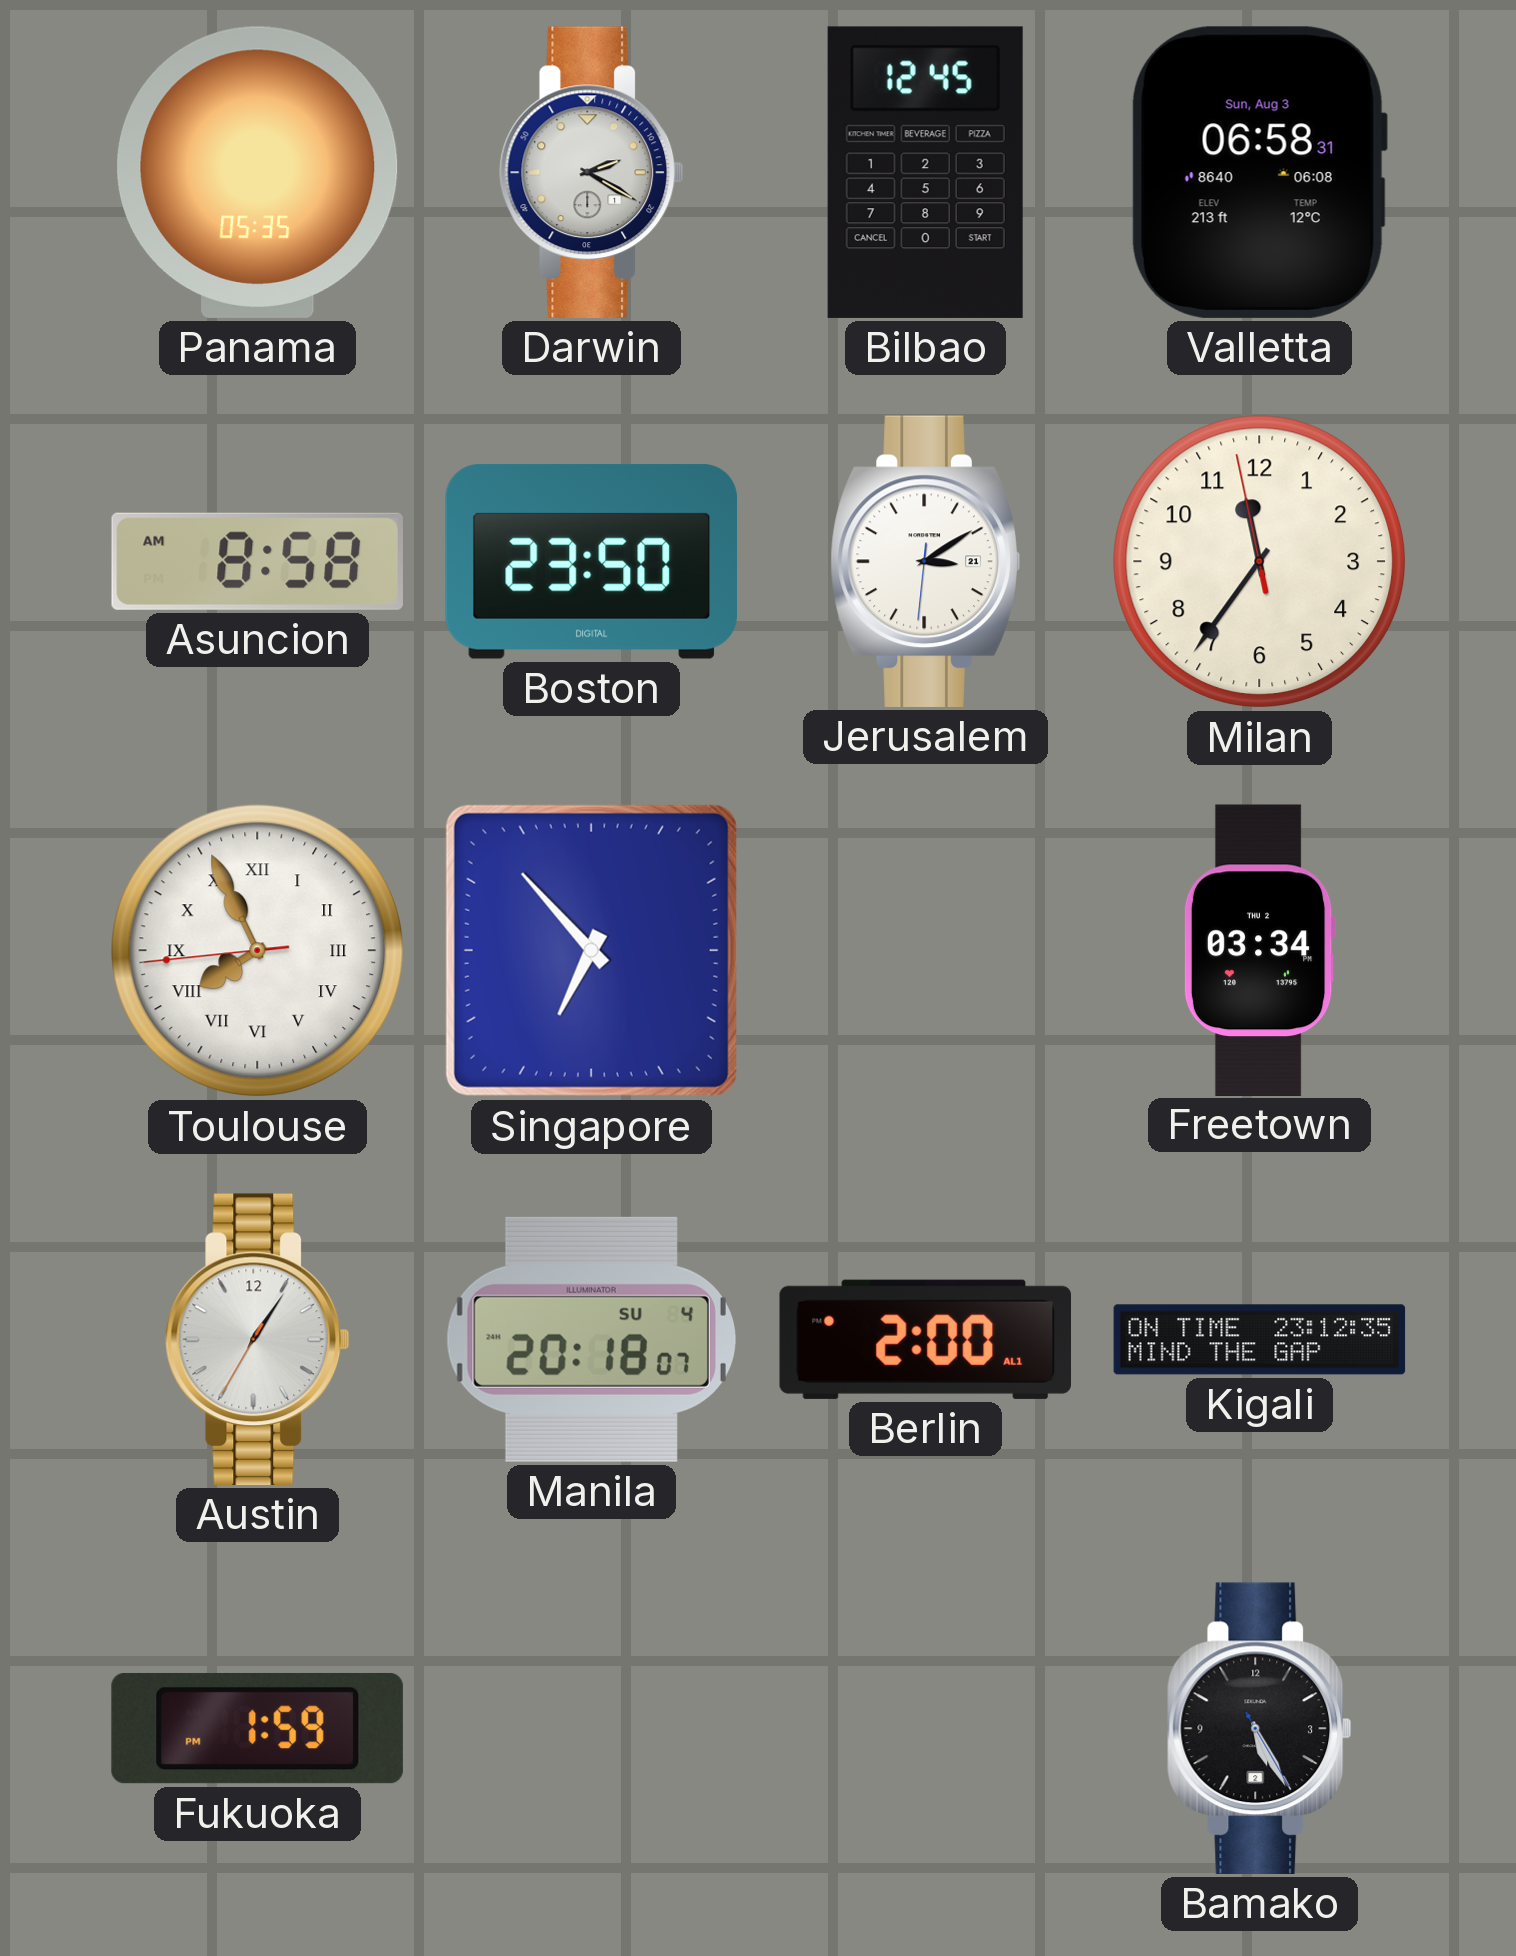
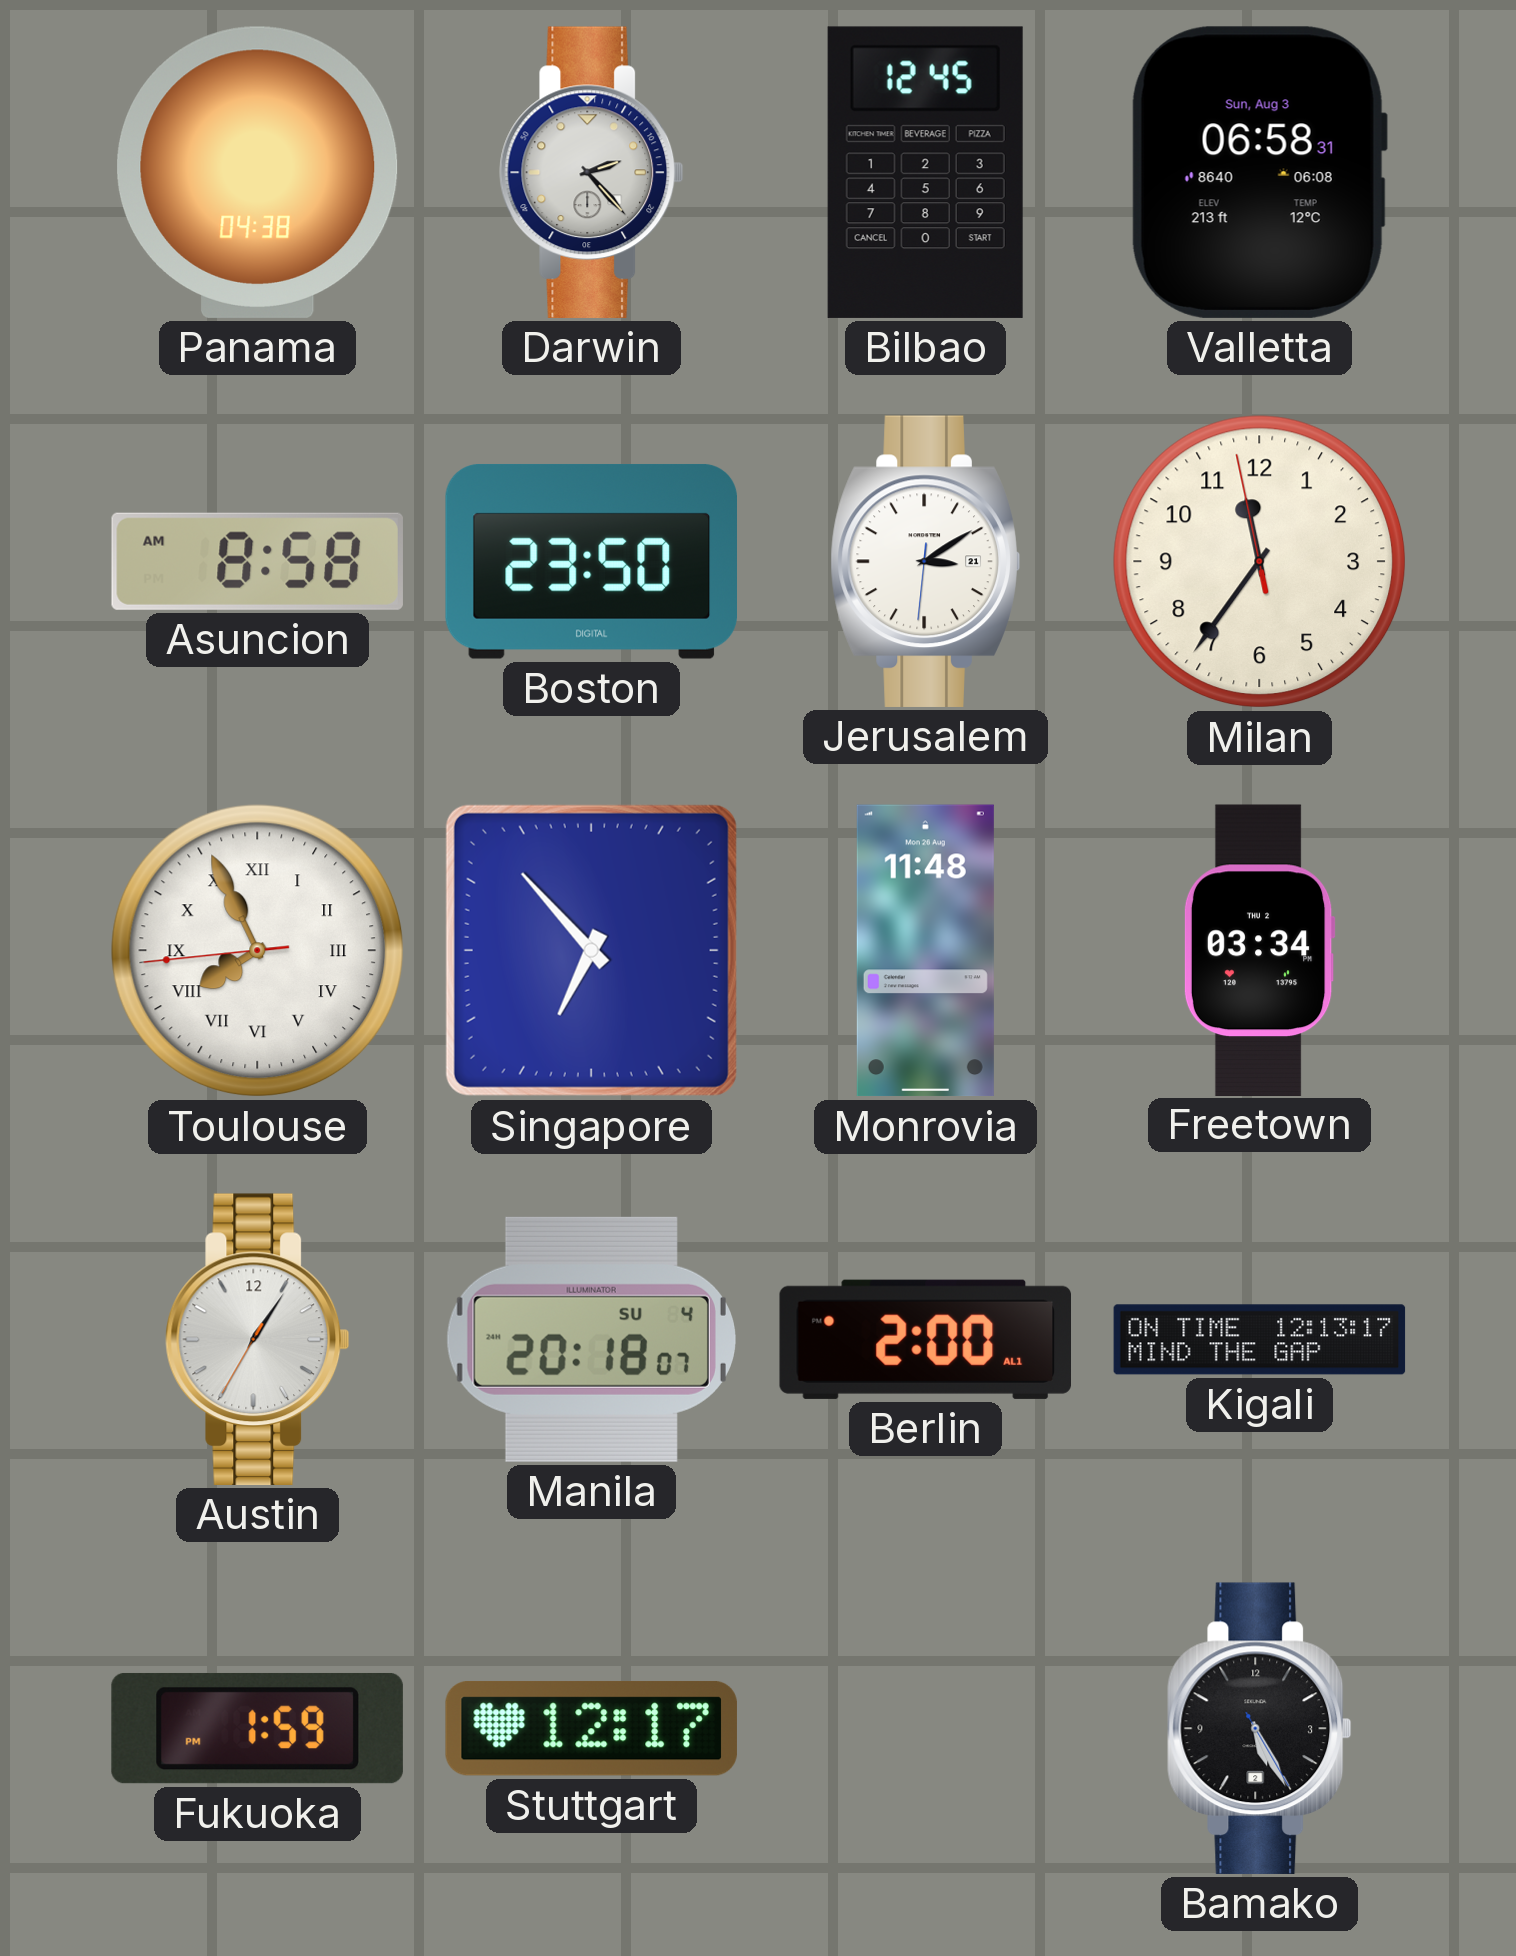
Panama: 05:35 -> 04:38
Darwin: 2:20 -> 2:23
Monrovia: none -> 11:48
Kigali: 23:12 -> 12:13
Stuttgart: none -> 12:17
